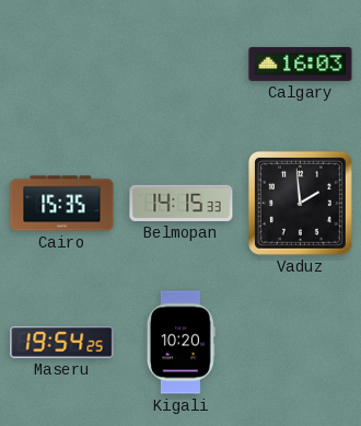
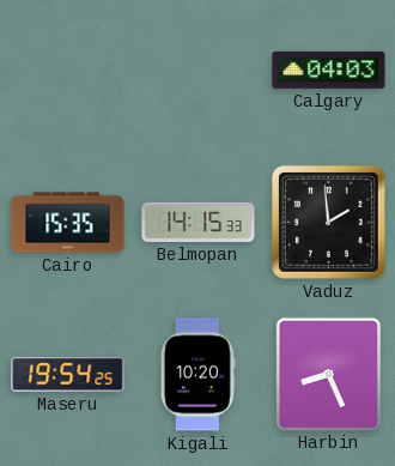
Calgary: 16:03 -> 04:03
Harbin: none -> 8:26
